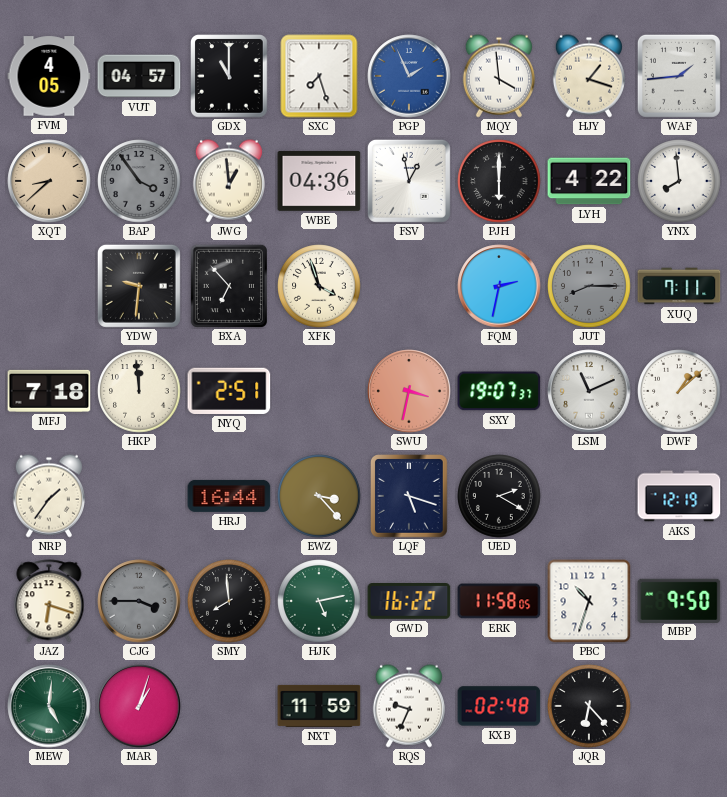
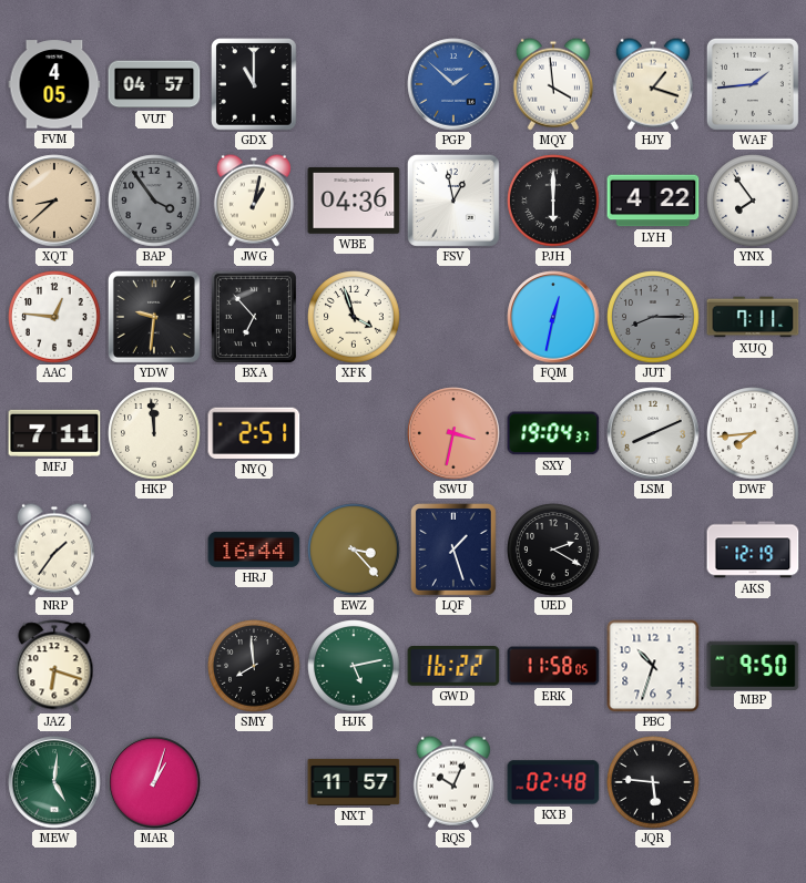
SXC: 7:27 -> none
PGP: 1:56 -> 1:52
JWG: 12:59 -> 1:02
YNX: 7:59 -> 7:54
AAC: none -> 12:46
FQM: 2:32 -> 12:32
MFJ: 7:18 -> 7:11
SXY: 19:07 -> 19:04
LSM: 11:11 -> 8:11
DWF: 1:08 -> 7:44
LQF: 5:18 -> 1:27
CJG: 3:45 -> none
NXT: 11:59 -> 11:57
RQS: 9:34 -> 10:04
JQR: 6:23 -> 5:46
